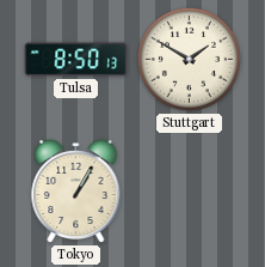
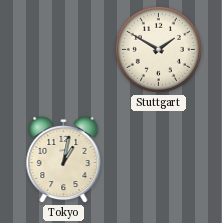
Tulsa: 8:50 -> none
Tokyo: 1:05 -> 1:02
